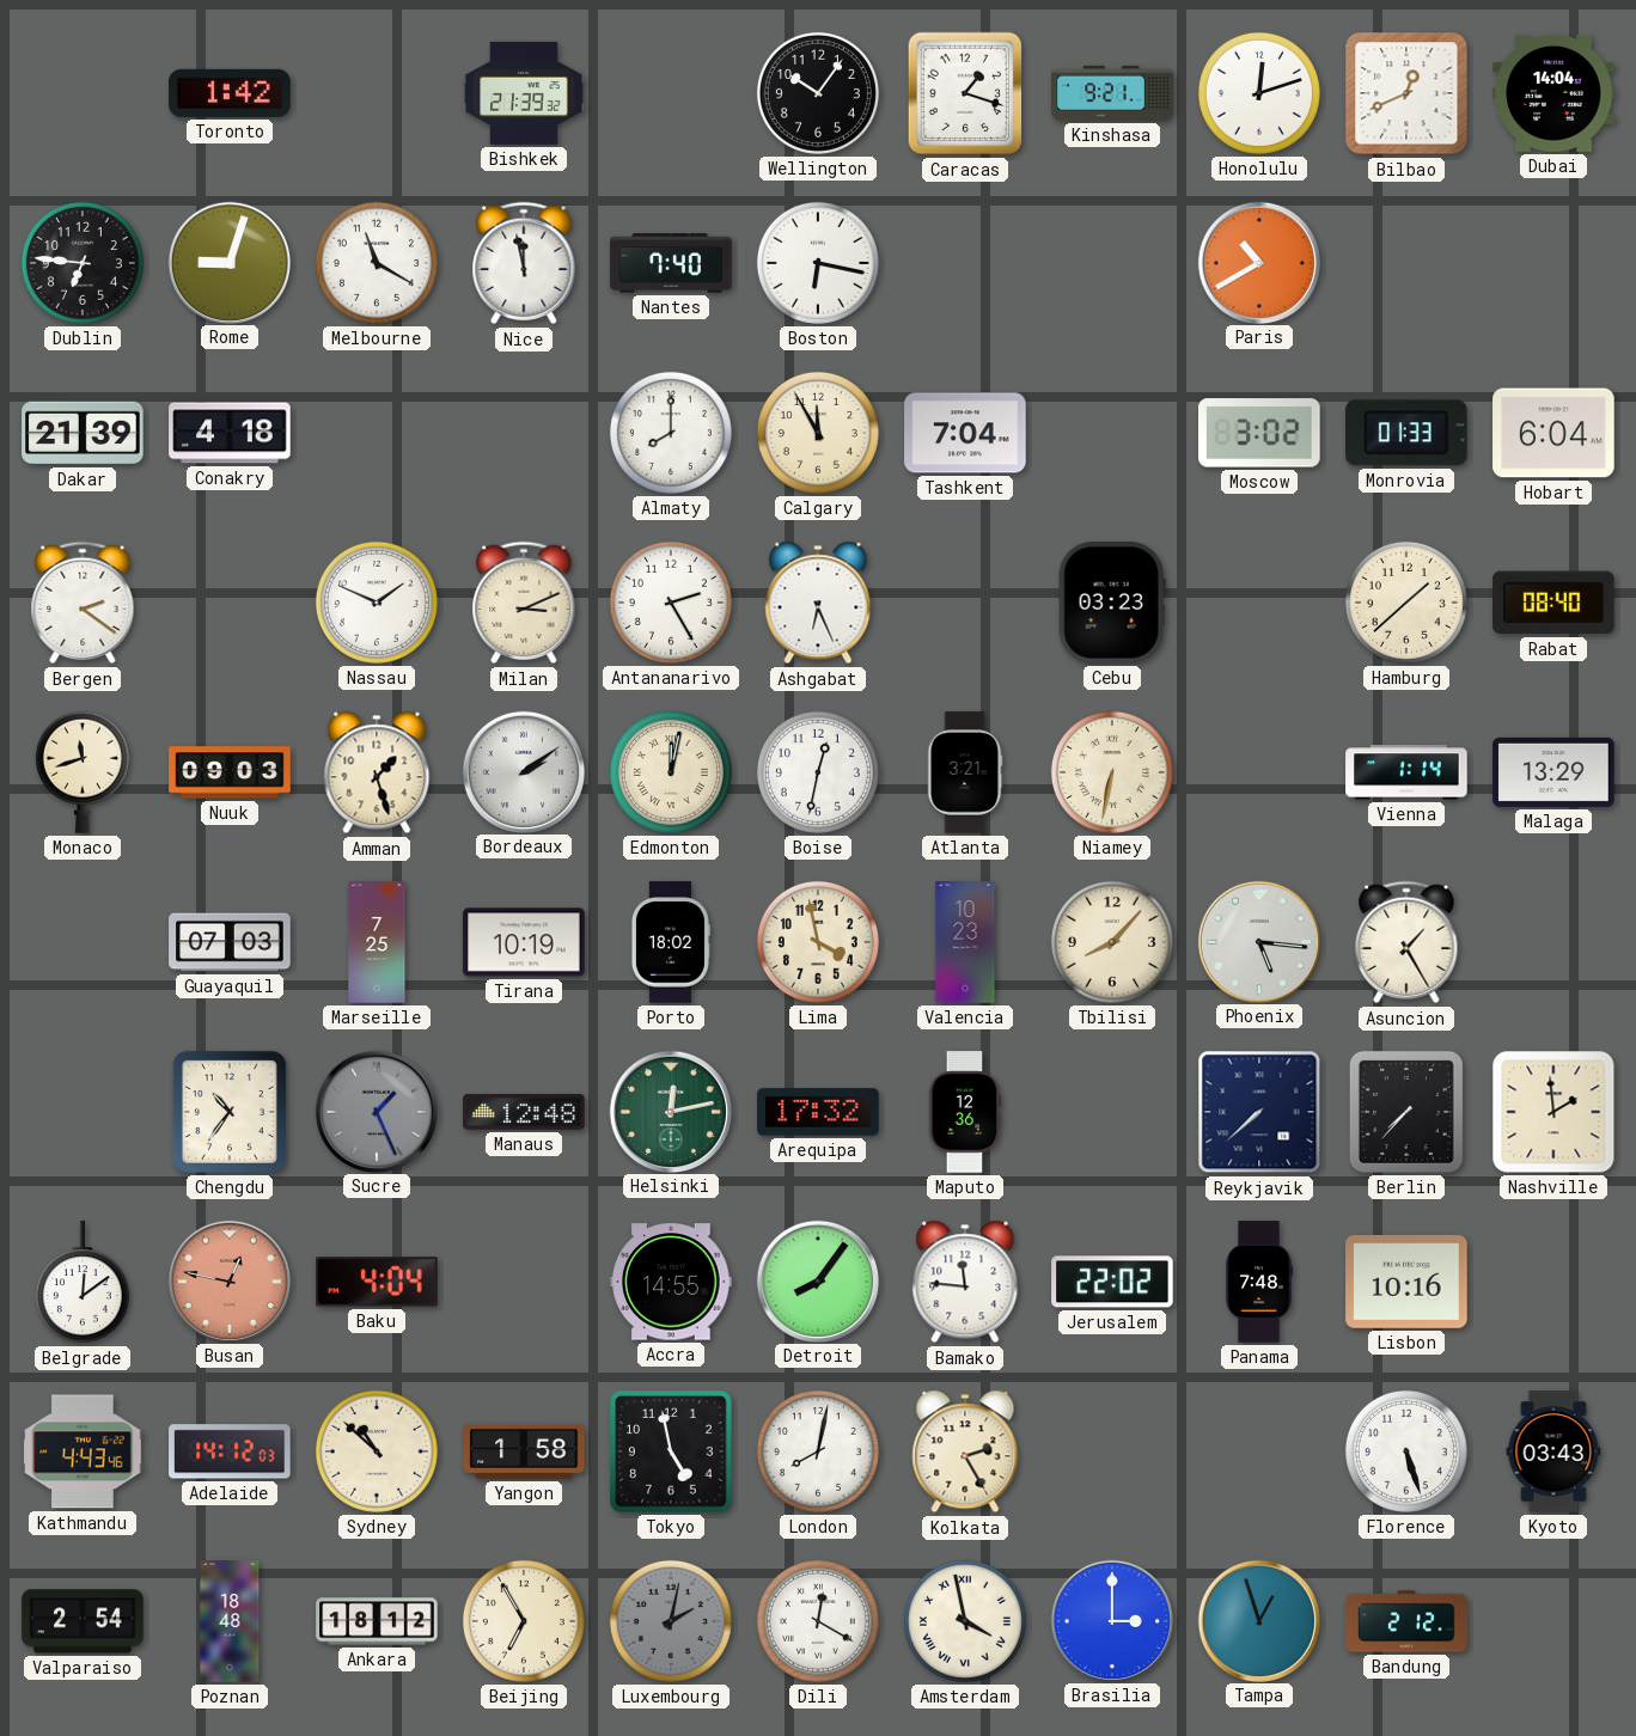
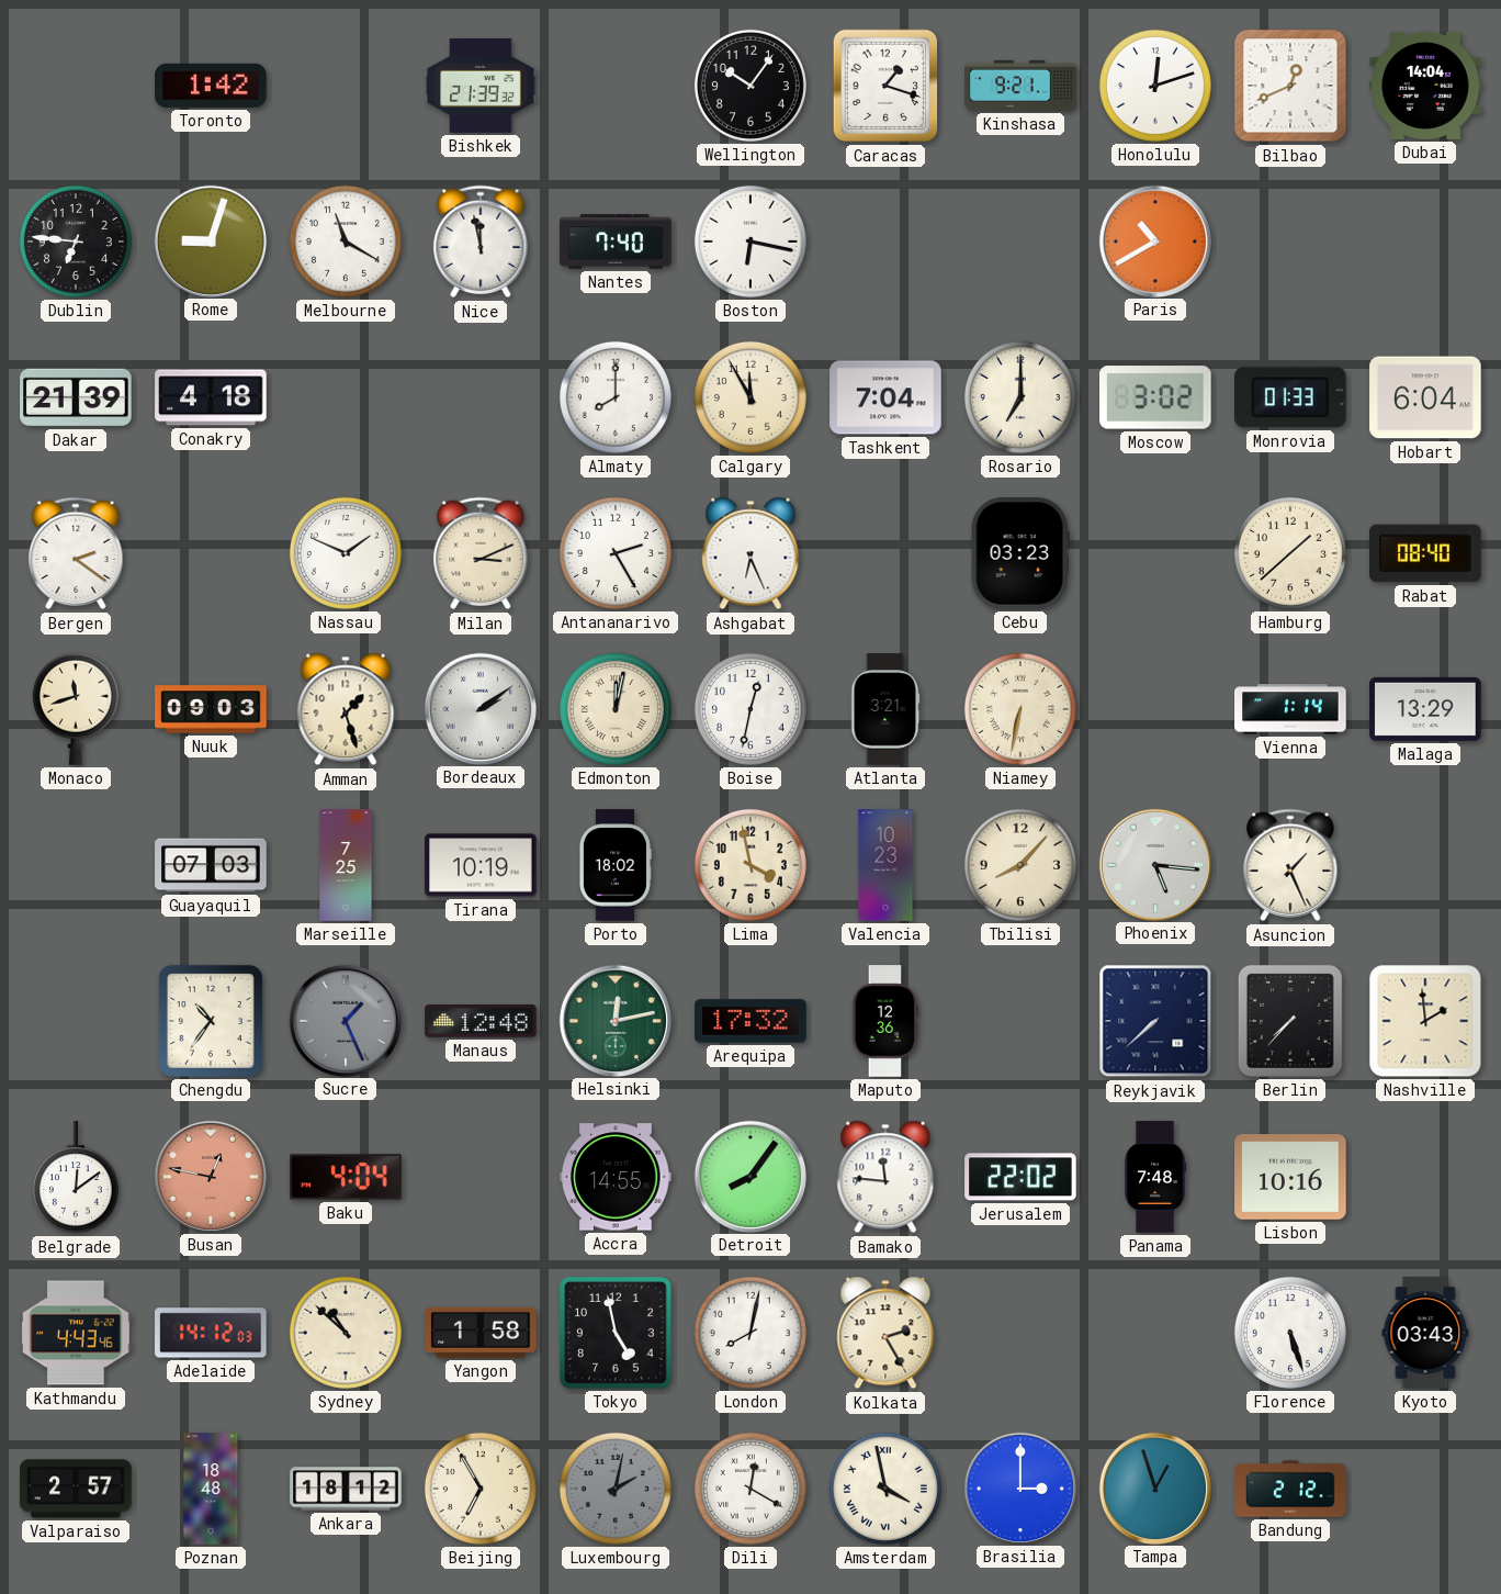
Rosario: none -> 7:00
Asuncion: 1:25 -> 1:26
Valparaiso: 2:54 -> 2:57
